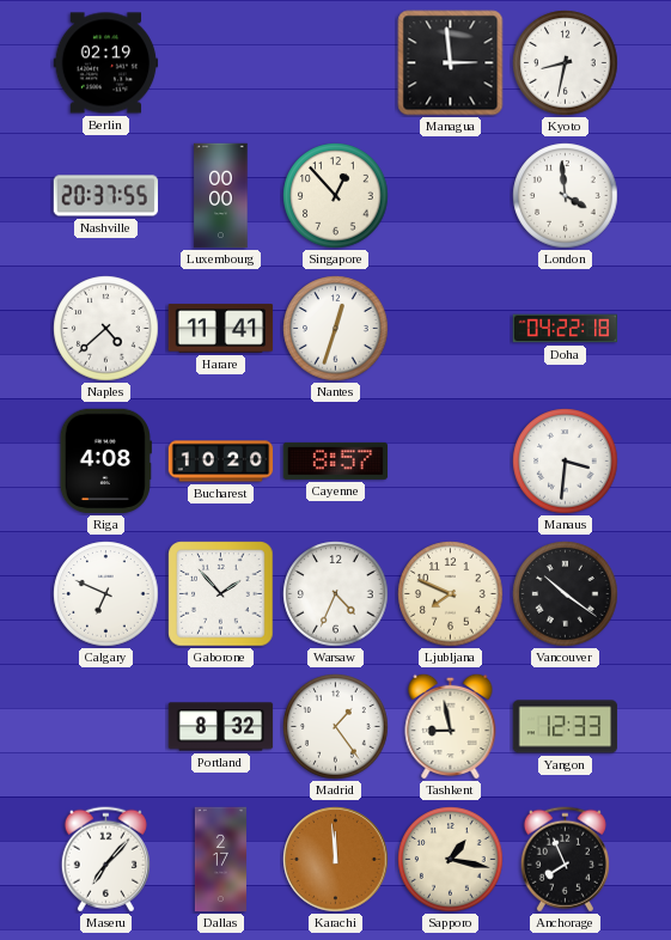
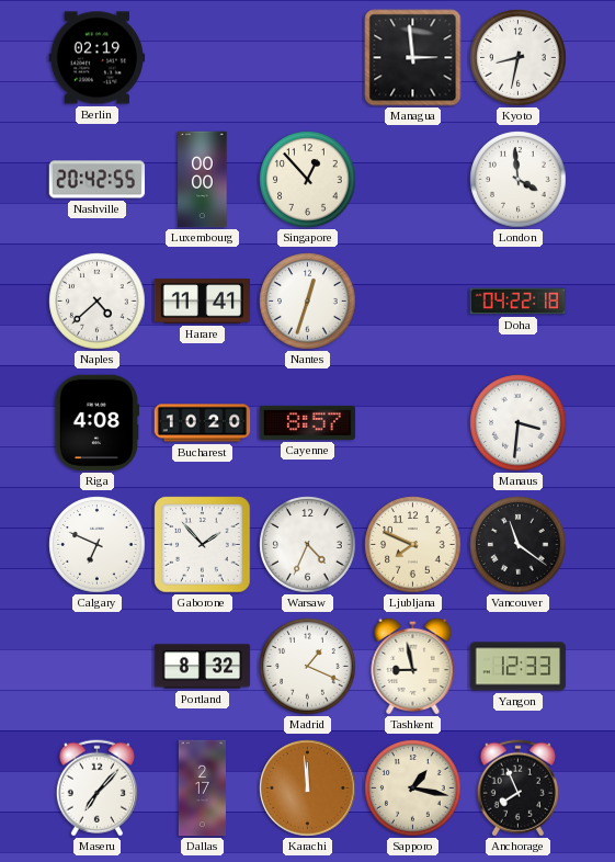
Nashville: 20:37 -> 20:42
Vancouver: 10:21 -> 11:21
Madrid: 1:24 -> 1:19
